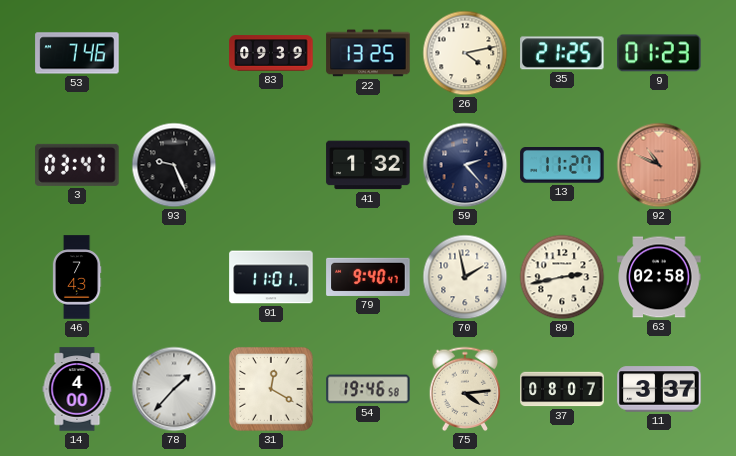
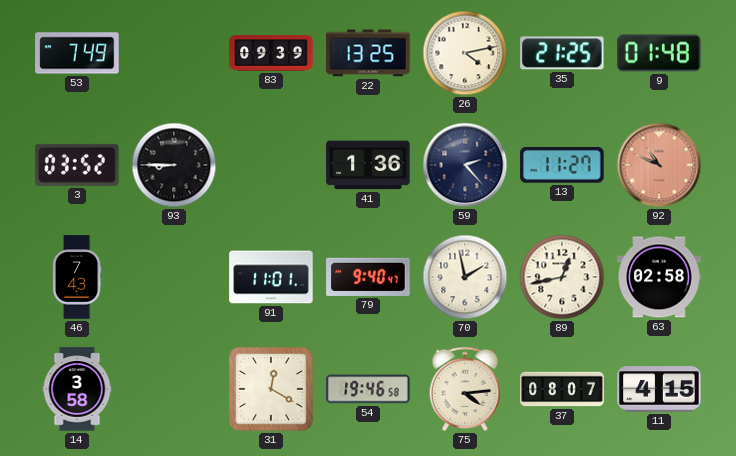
53: 7:46 -> 7:49
9: 01:23 -> 01:48
3: 03:47 -> 03:52
93: 9:26 -> 8:45
41: 1:32 -> 1:36
89: 2:43 -> 12:43
14: 4:00 -> 3:58
78: 1:37 -> none
11: 3:37 -> 4:15
